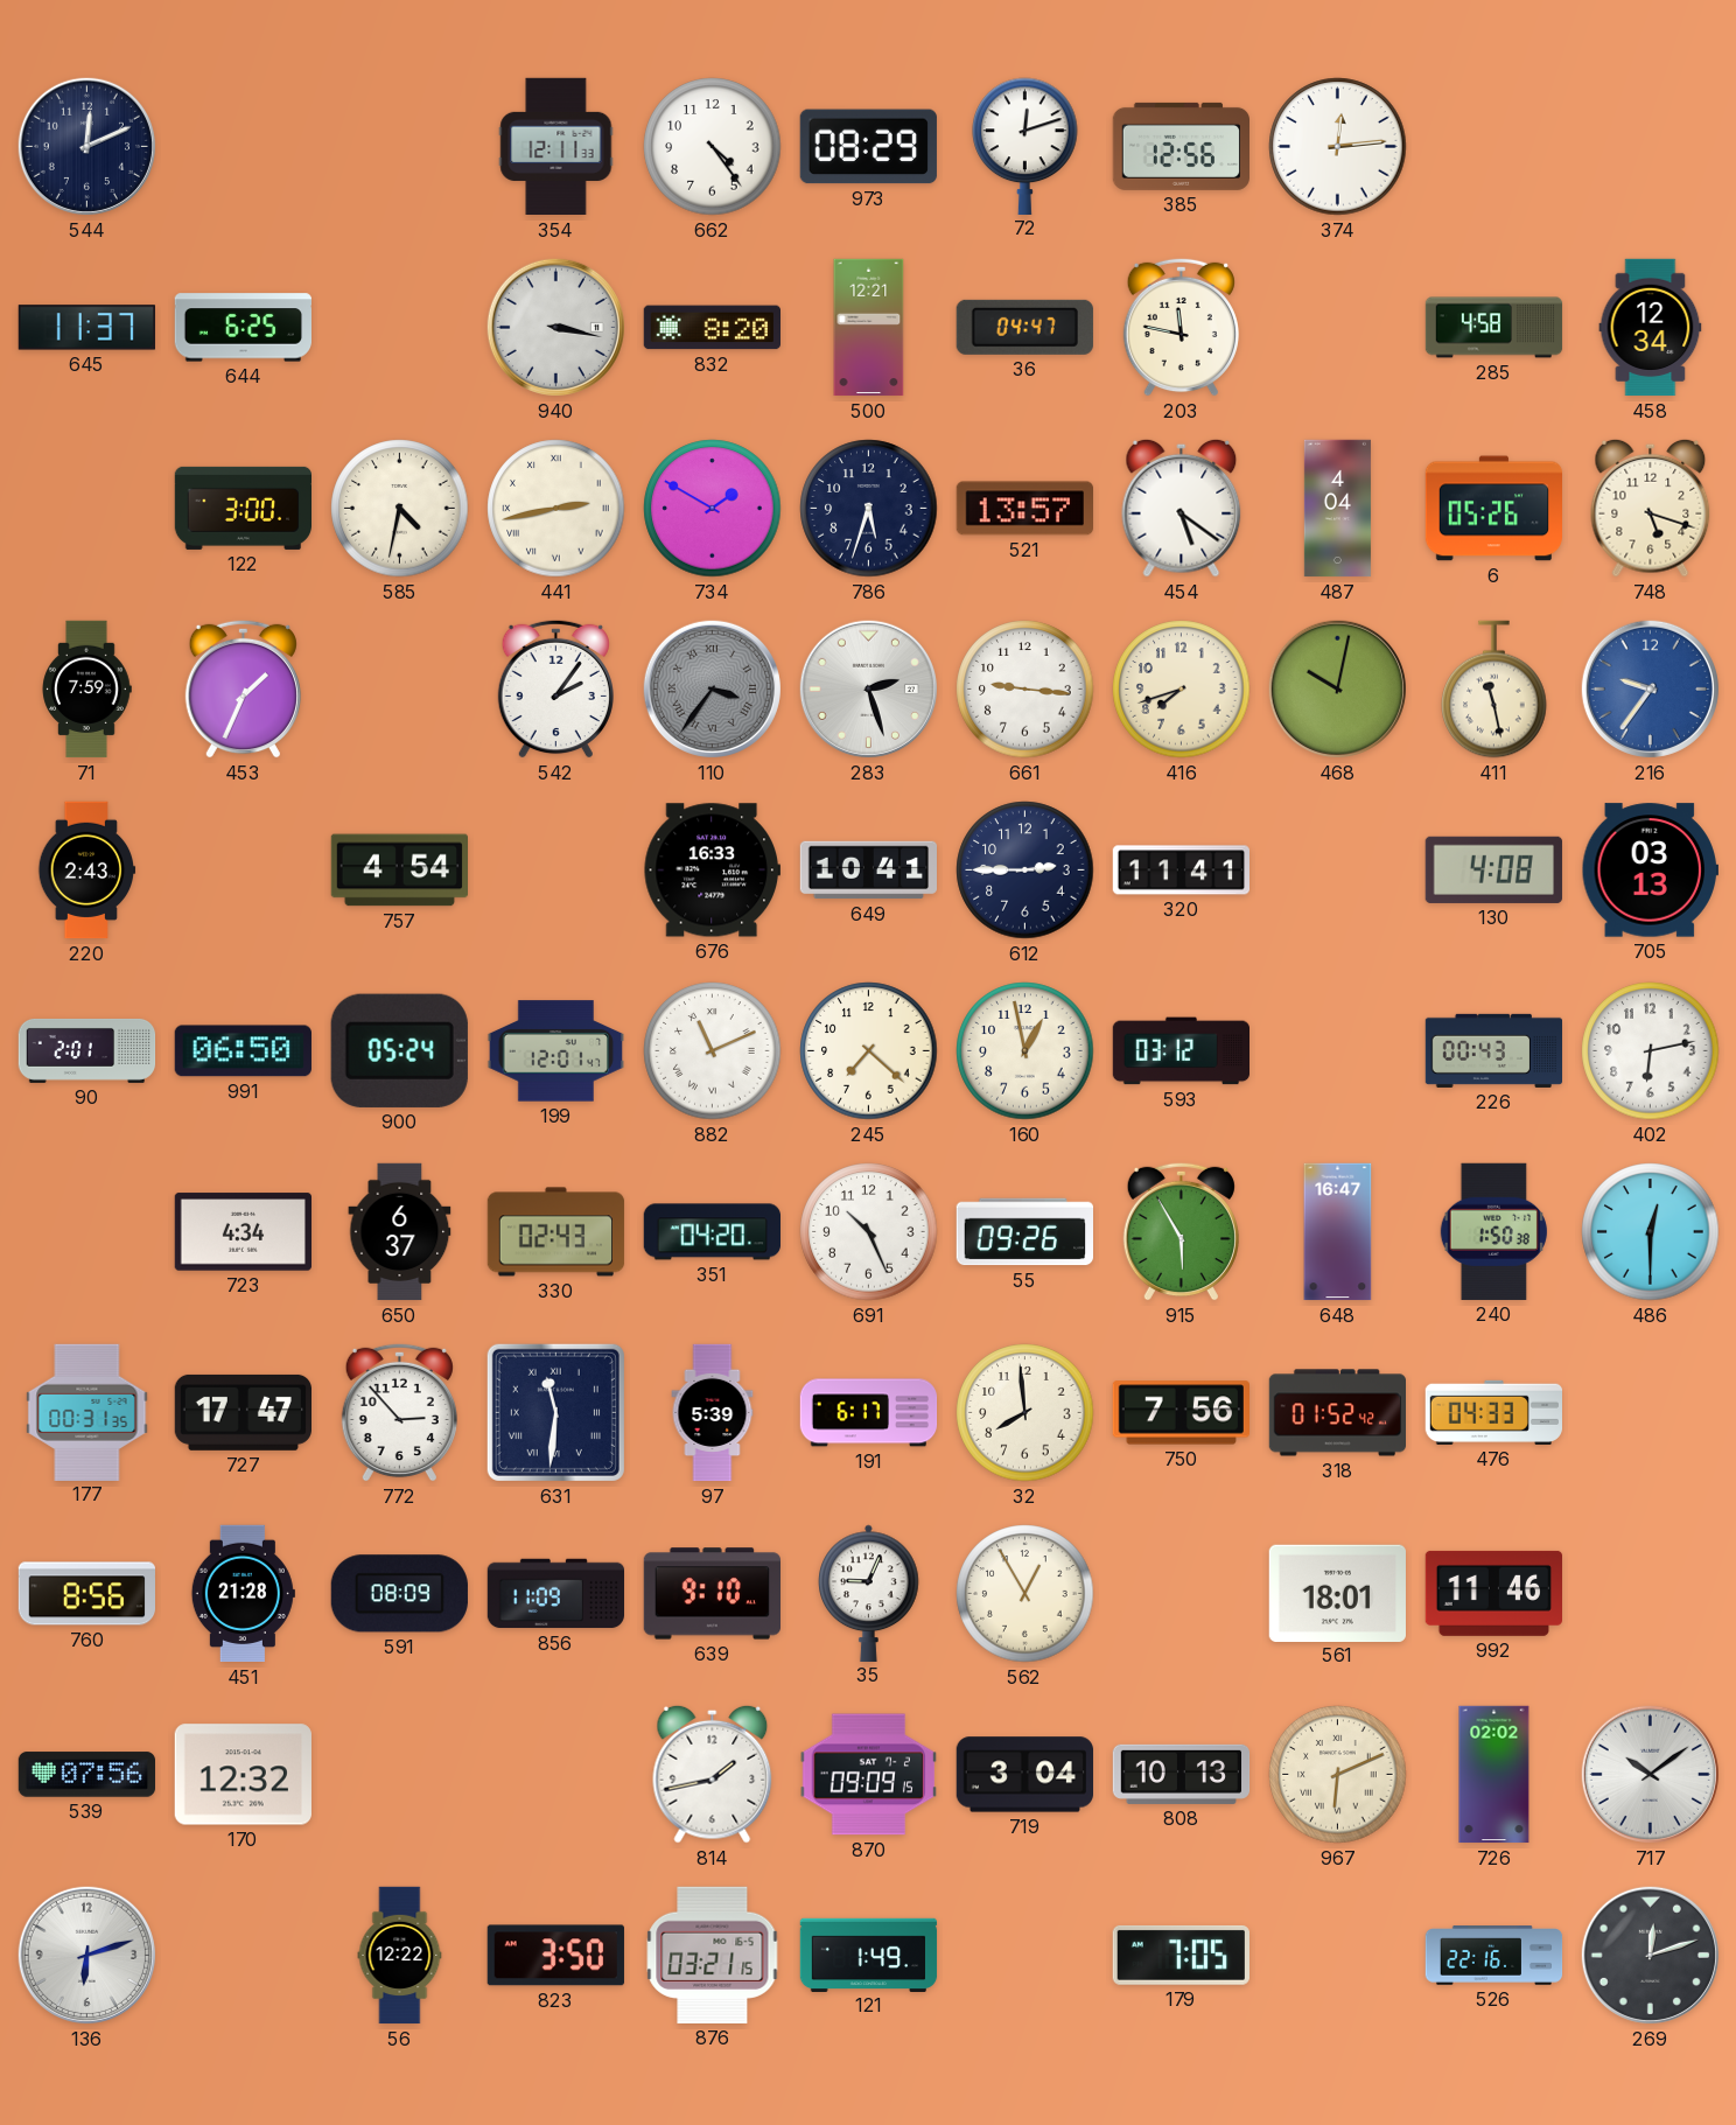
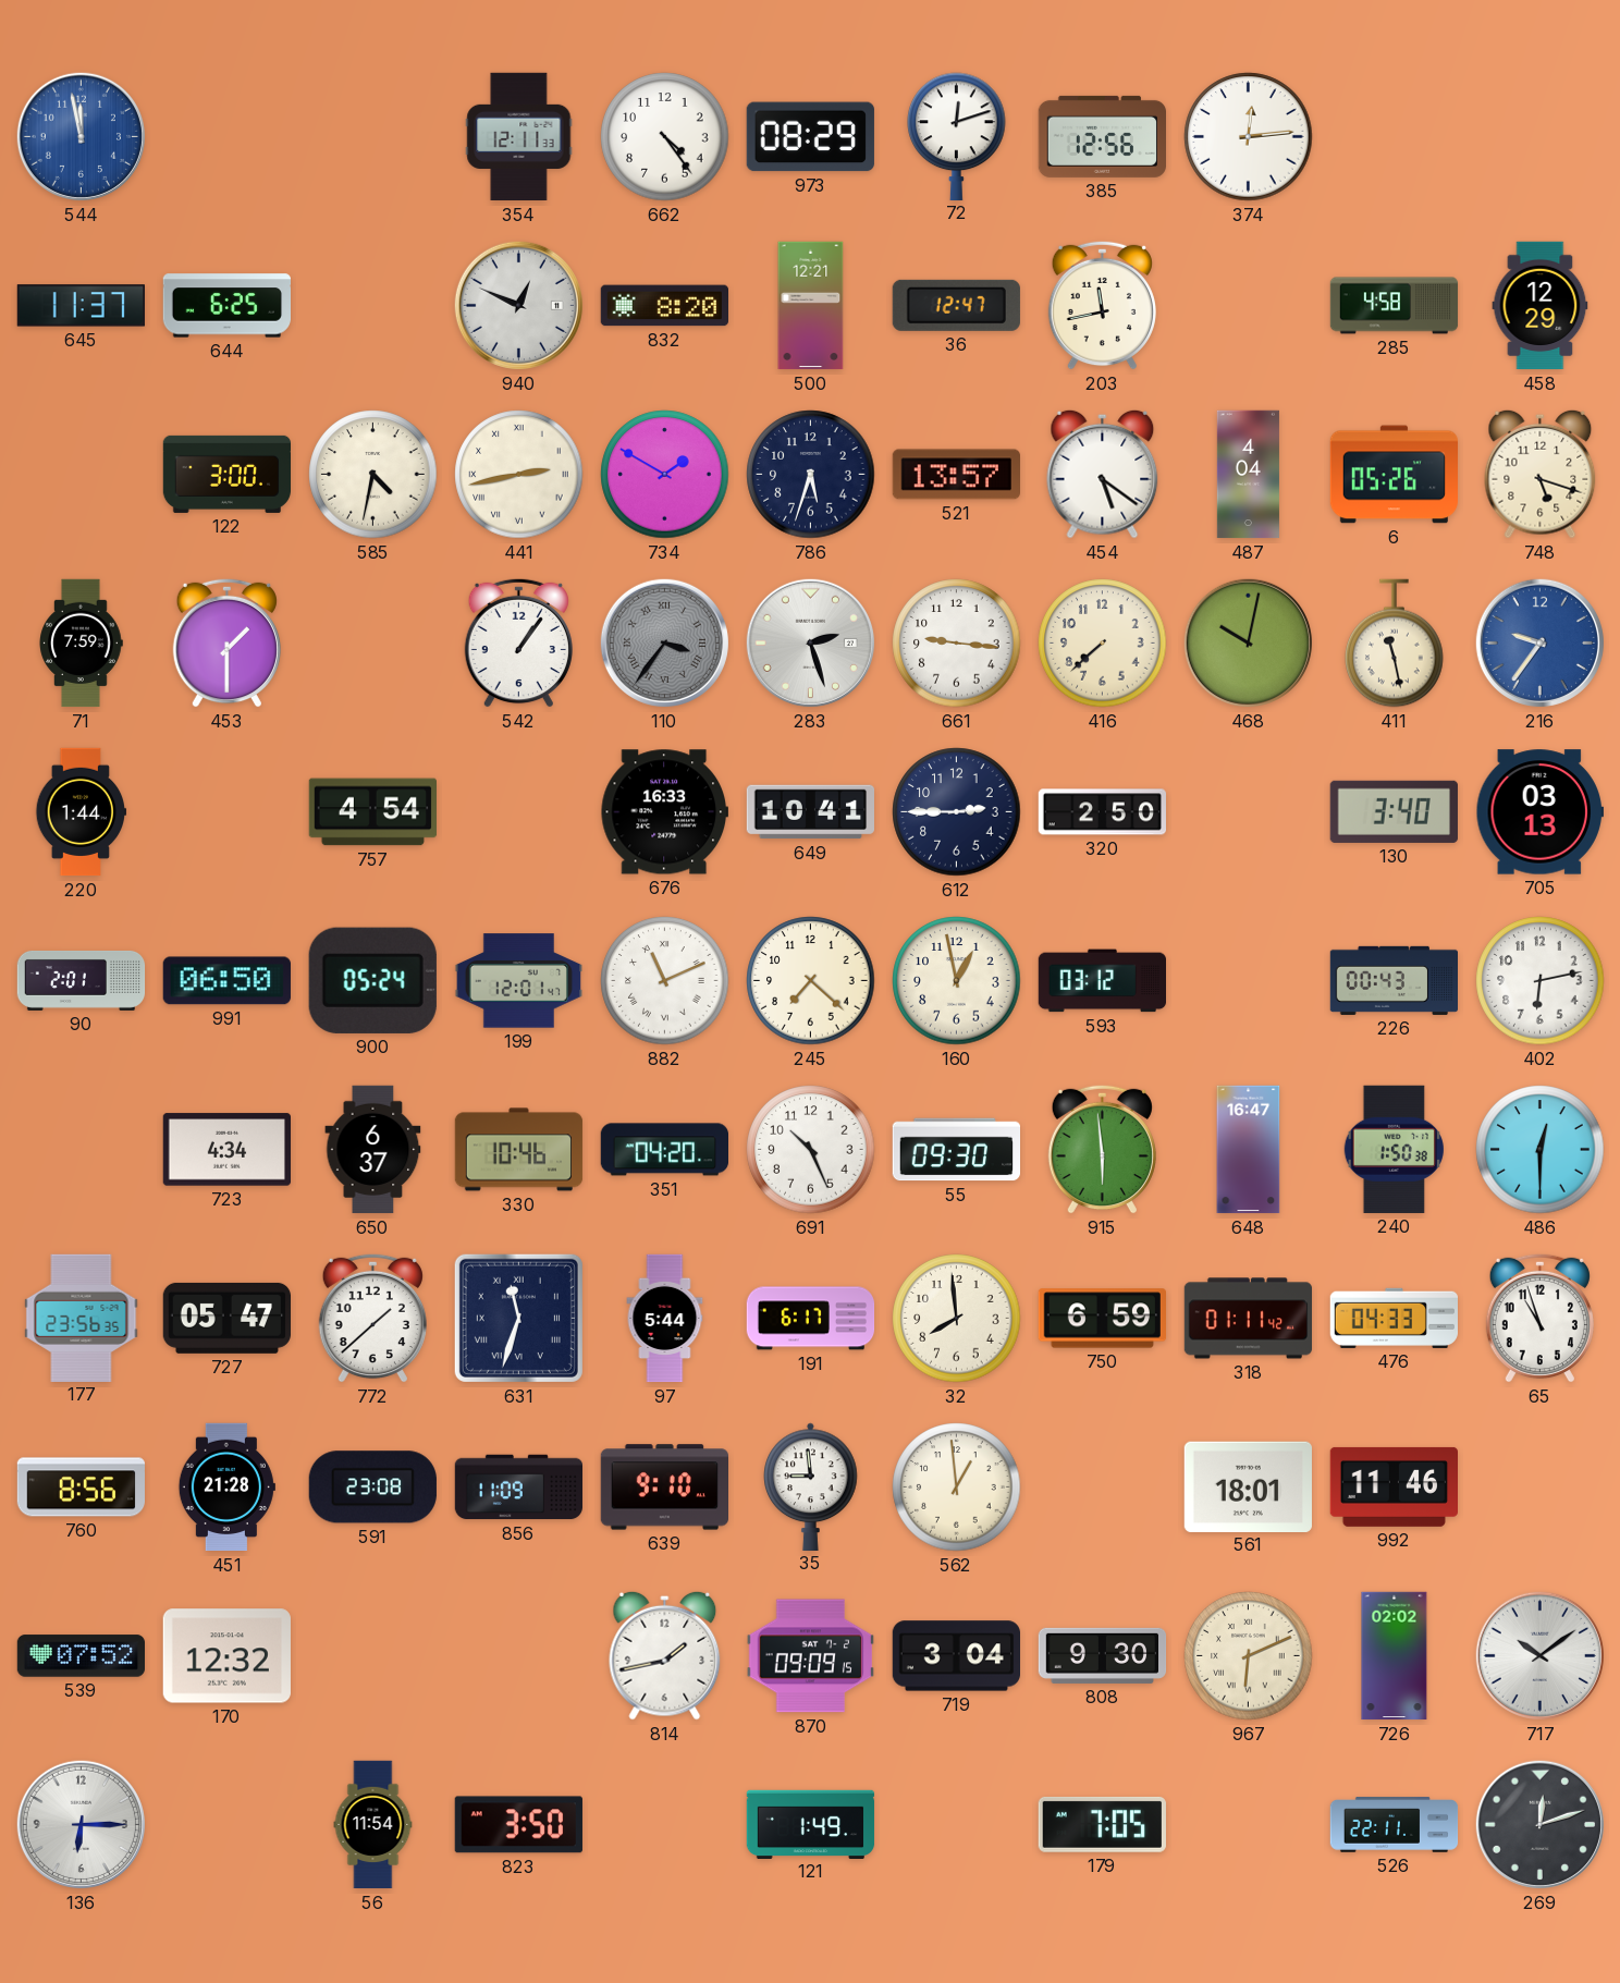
544: 12:11 -> 11:58
544 dial: navy -> blue
940: 3:17 -> 12:49
36: 04:47 -> 12:47
203: 11:47 -> 11:43
458: 12:34 -> 12:29
453: 1:34 -> 1:30
542: 2:06 -> 1:06
416: 7:42 -> 7:38
220: 2:43 -> 1:44
320: 11:41 -> 2:50
130: 4:08 -> 3:40
330: 02:43 -> 10:46
55: 09:26 -> 09:30
915: 5:55 -> 5:59
177: 00:31 -> 23:56
727: 17:47 -> 05:47
772: 2:53 -> 1:38
631: 11:31 -> 11:33
97: 5:39 -> 5:44
750: 7:56 -> 6:59
318: 01:52 -> 01:11
65: none -> 10:57
591: 08:09 -> 23:08
35: 9:04 -> 8:59
562: 12:55 -> 12:59
539: 07:56 -> 07:52
808: 10:13 -> 9:30
136: 6:12 -> 6:15
56: 12:22 -> 11:54
876: 03:21 -> none
526: 22:16 -> 22:11
